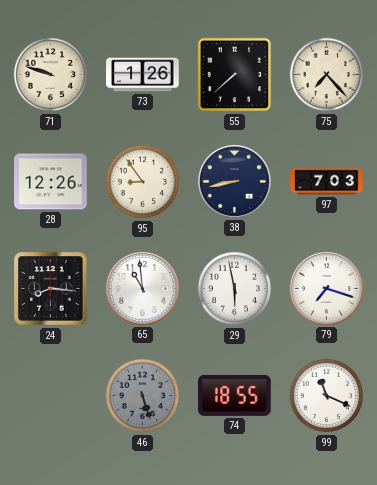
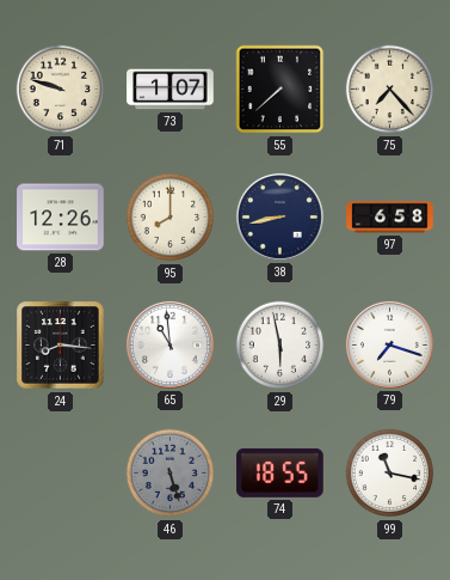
73: 1:26 -> 1:07
95: 8:54 -> 8:00
97: 7:03 -> 6:58
99: 11:19 -> 11:17
